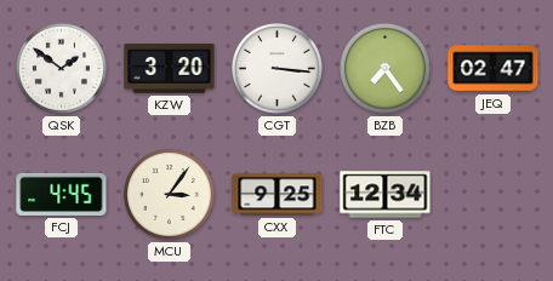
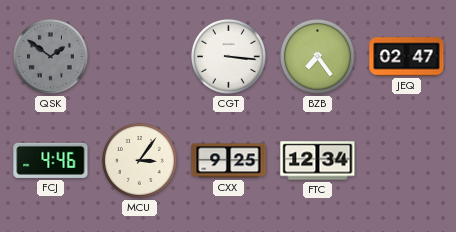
QSK dial: white -> grey
KZW: 3:20 -> none
FCJ: 4:45 -> 4:46
